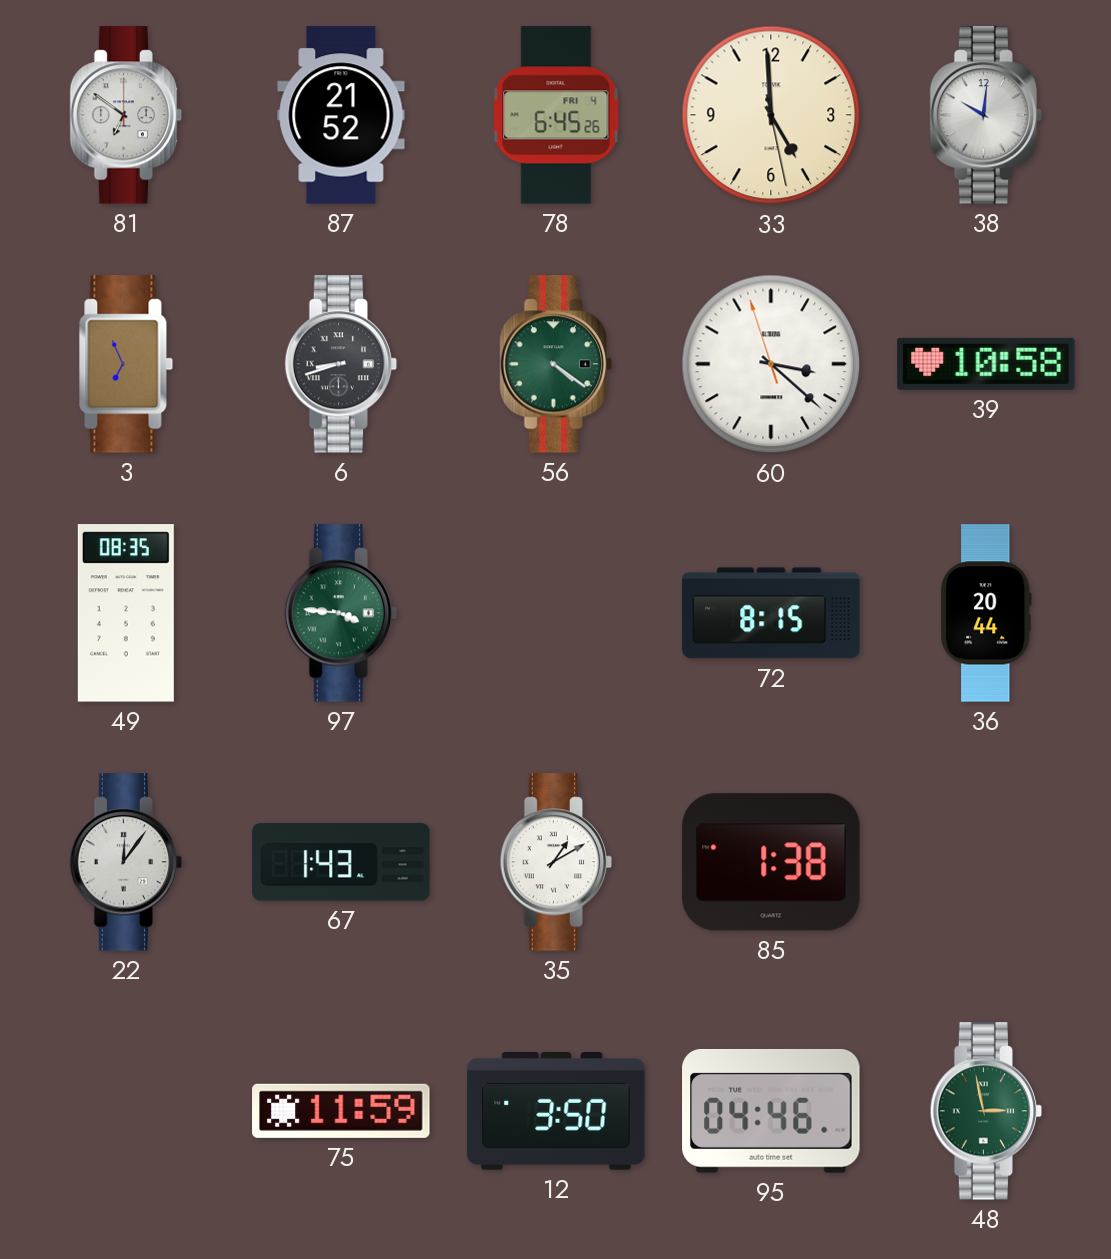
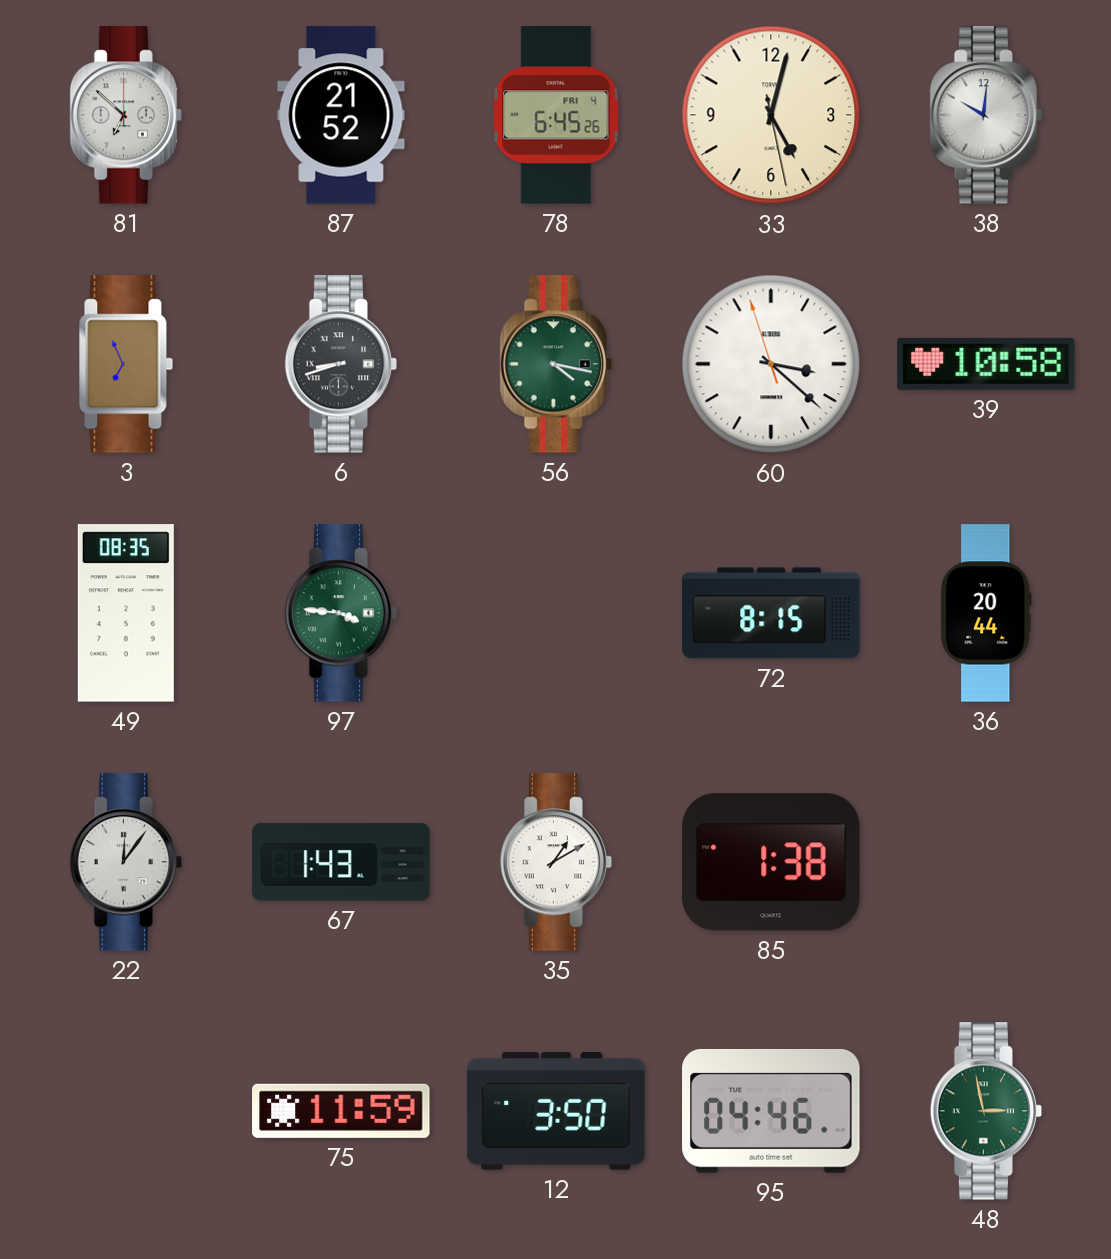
81: 6:51 -> 6:52
33: 4:59 -> 5:02
56: 4:21 -> 4:17
